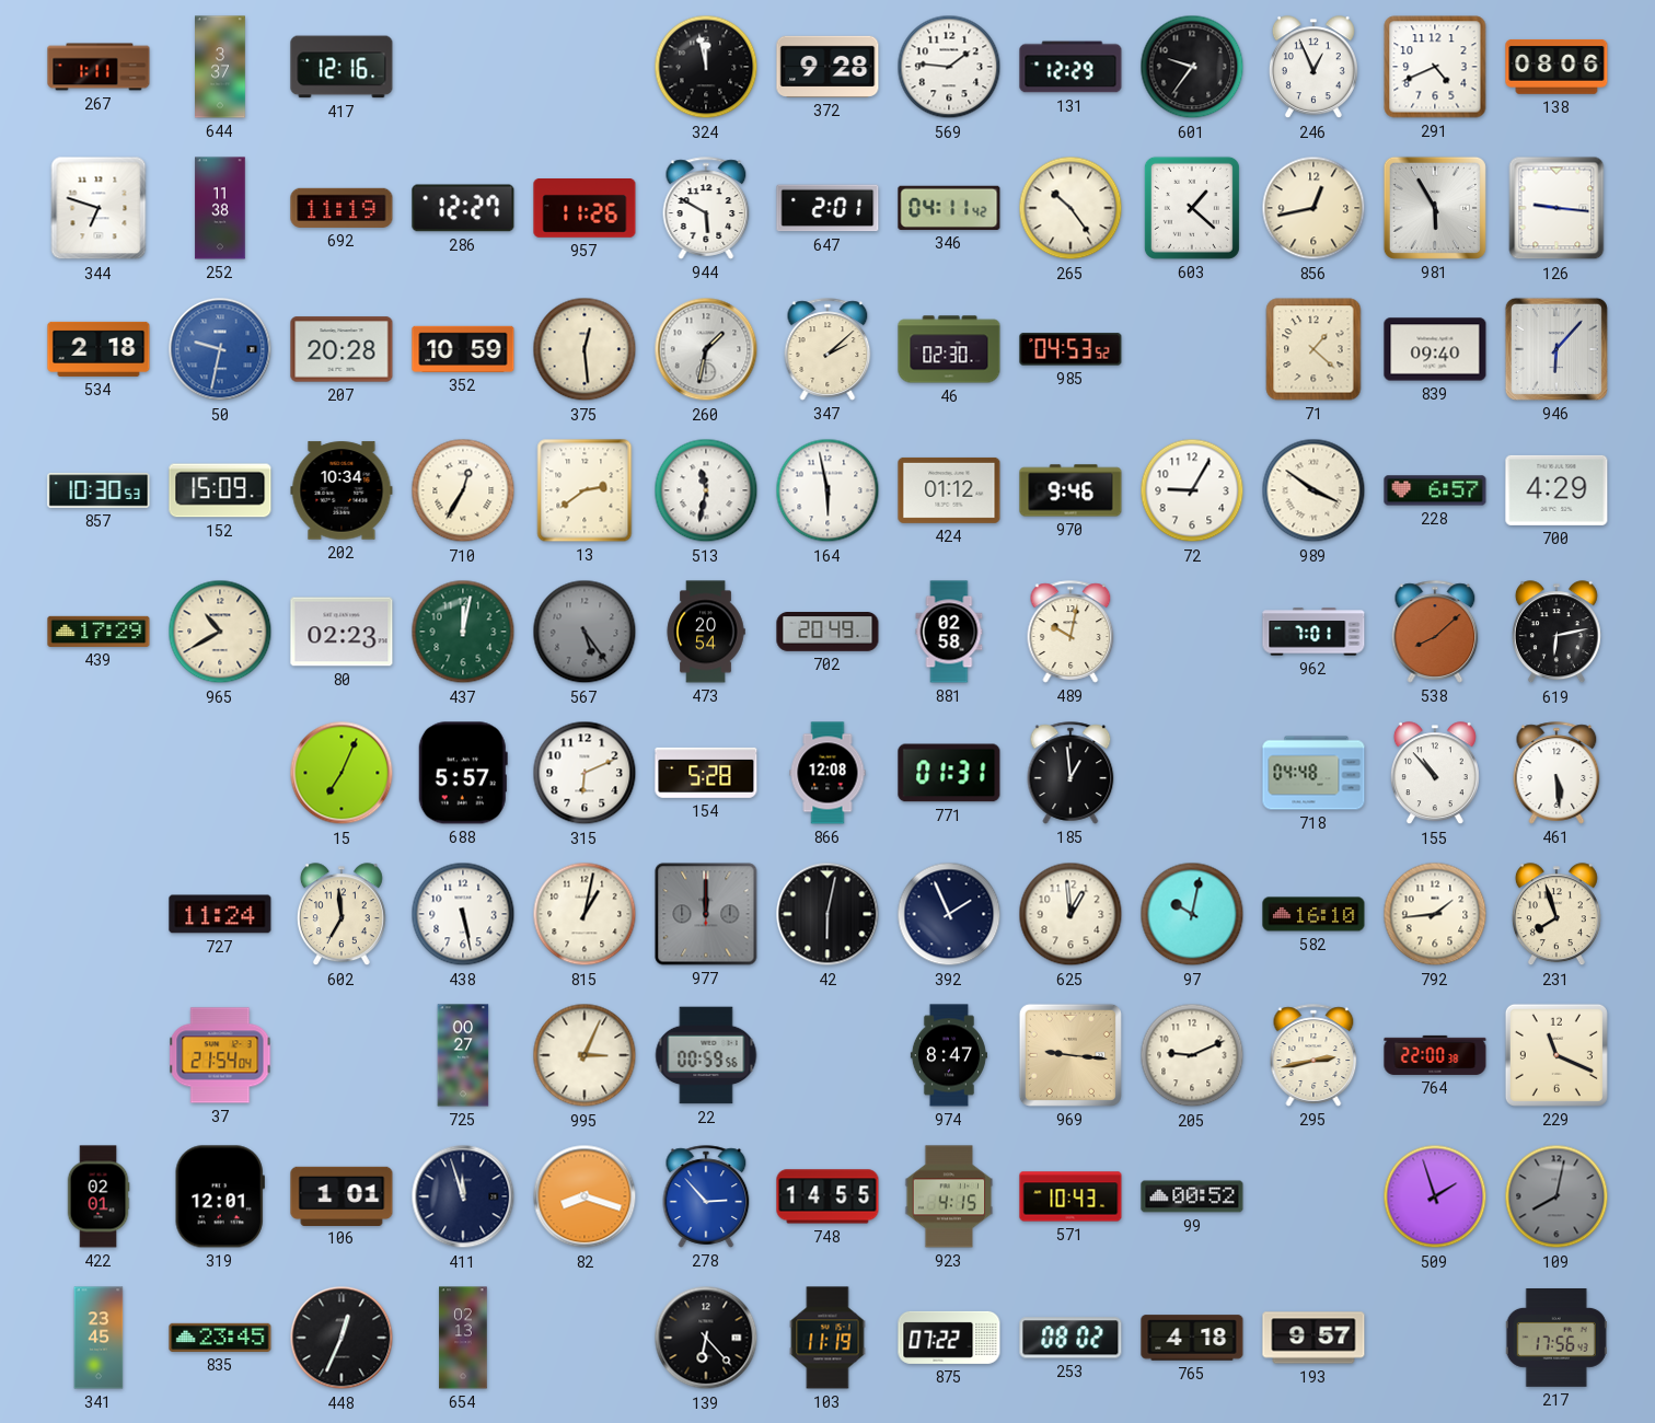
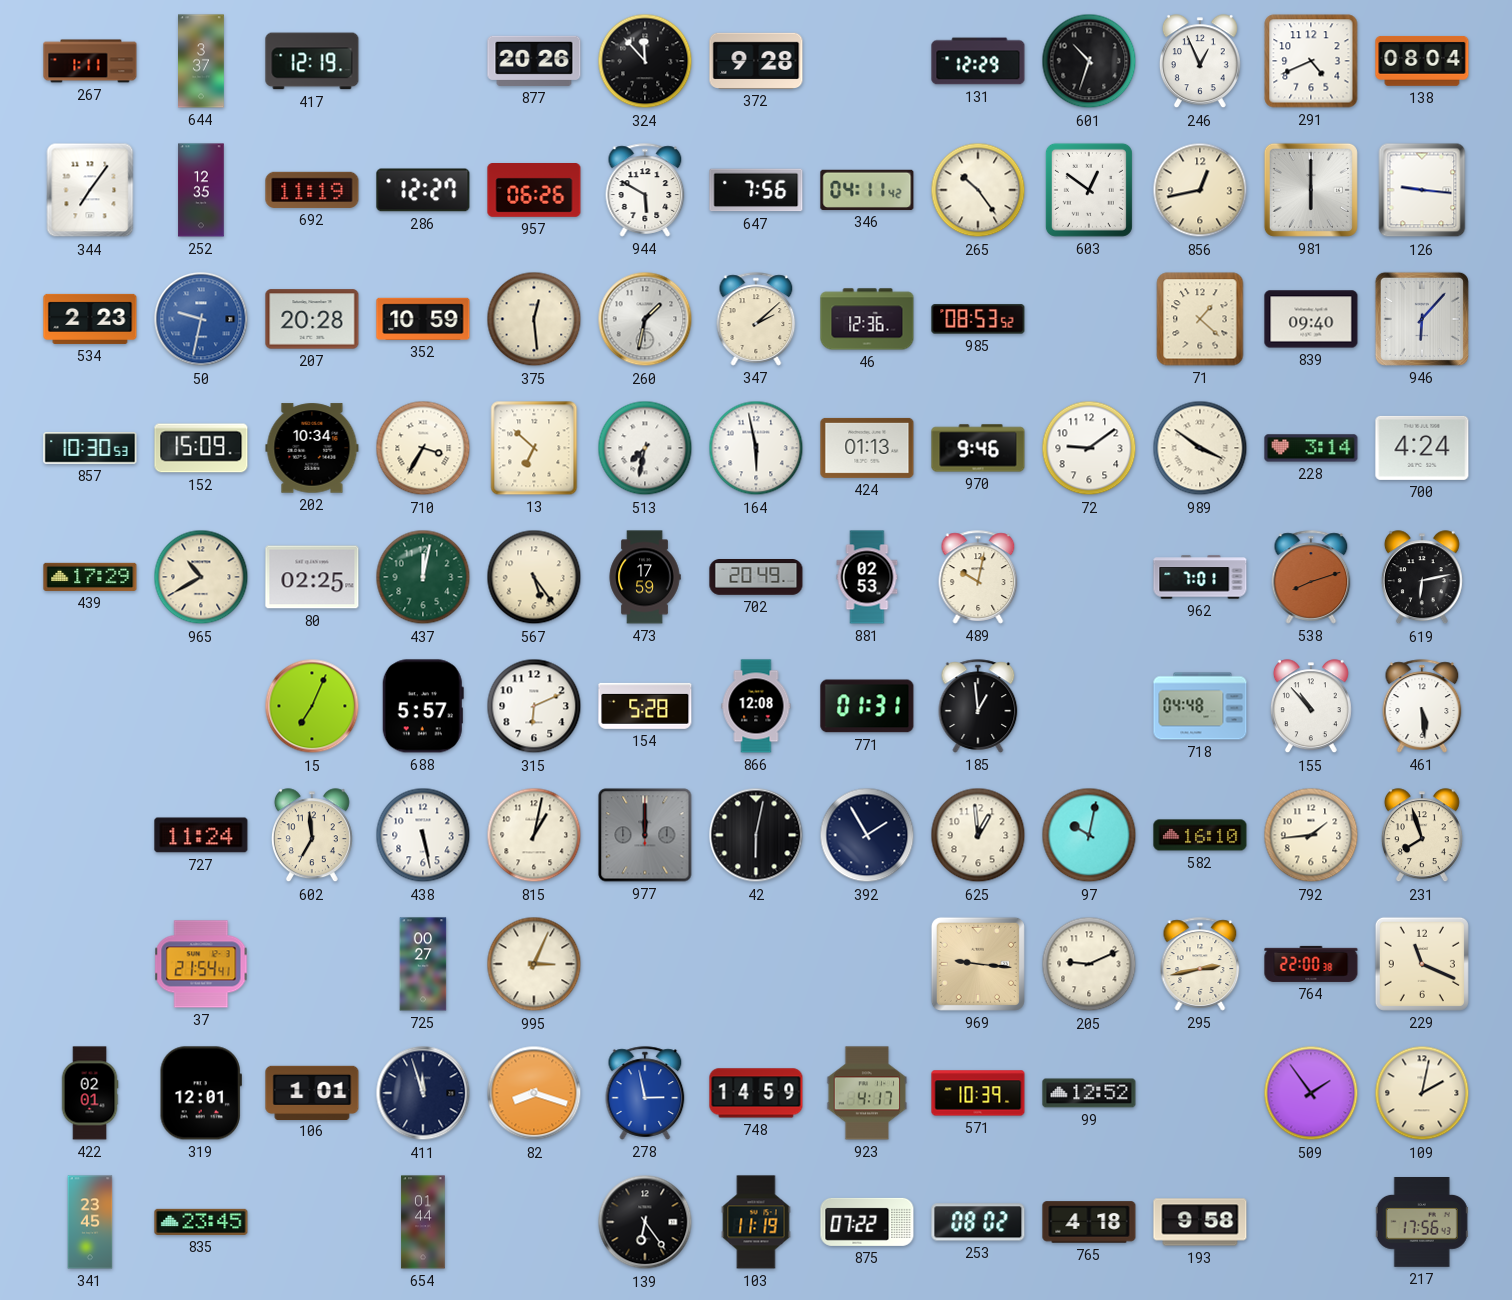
417: 12:16 -> 12:19
877: none -> 20:26
324: 11:58 -> 11:53
569: 1:46 -> none
601: 9:36 -> 10:33
138: 08:06 -> 08:04
344: 6:48 -> 7:06
252: 11:38 -> 12:35
957: 11:26 -> 06:26
647: 2:01 -> 7:56
603: 1:22 -> 12:51
981: 5:55 -> 6:00
534: 2:18 -> 2:23
46: 02:30 -> 12:36
985: 04:53 -> 08:53
710: 12:35 -> 3:35
13: 2:39 -> 6:52
513: 11:32 -> 7:32
424: 01:12 -> 01:13
72: 9:05 -> 9:09
228: 6:57 -> 3:14
700: 4:29 -> 4:24
80: 02:23 -> 02:25
567 dial: grey -> cream
473: 20:54 -> 17:59
881: 02:58 -> 02:53
538: 8:08 -> 8:12
392: 1:56 -> 1:55
37: 21:54:04 -> 21:54:41
22: 00:59 -> none
974: 8:47 -> none
278: 2:53 -> 2:58
748: 14:55 -> 14:59
923: 4:15 -> 4:17
571: 10:43 -> 10:39
99: 00:52 -> 12:52
509: 1:57 -> 1:54
109: 8:02 -> 2:02
109 dial: grey -> cream
448: 12:34 -> none
654: 02:13 -> 01:44
139: 6:23 -> 6:24
193: 9:57 -> 9:58
